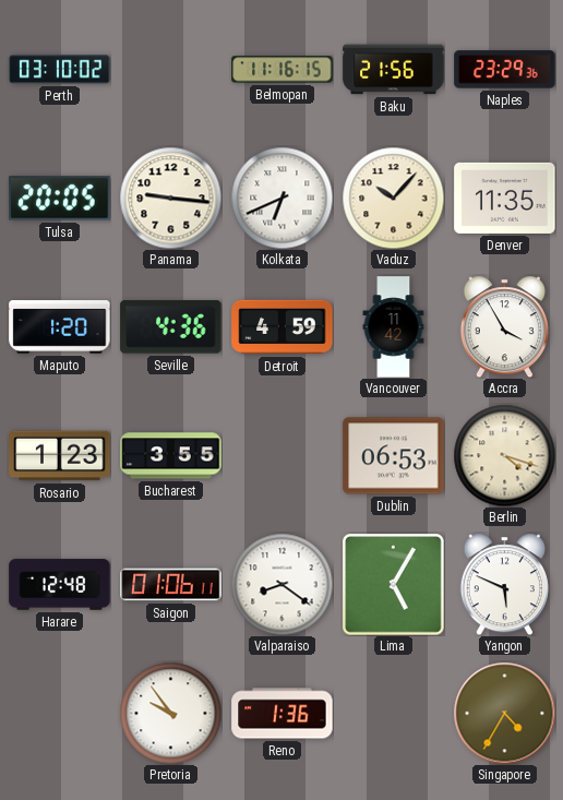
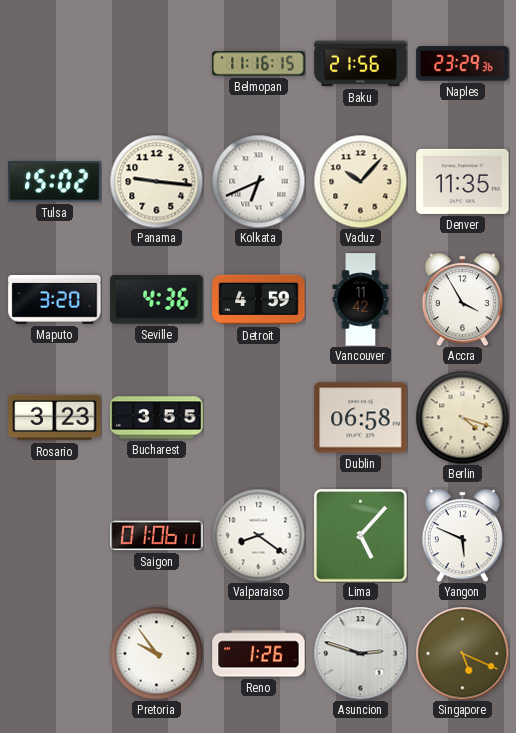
Perth: 03:10 -> none
Tulsa: 20:05 -> 15:02
Maputo: 1:20 -> 3:20
Rosario: 1:23 -> 3:23
Dublin: 06:53 -> 06:58
Harare: 12:48 -> none
Lima: 5:05 -> 5:07
Reno: 1:36 -> 1:26
Asuncion: none -> 2:48
Singapore: 4:35 -> 5:19
